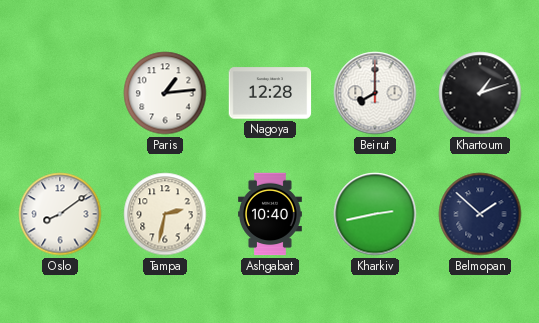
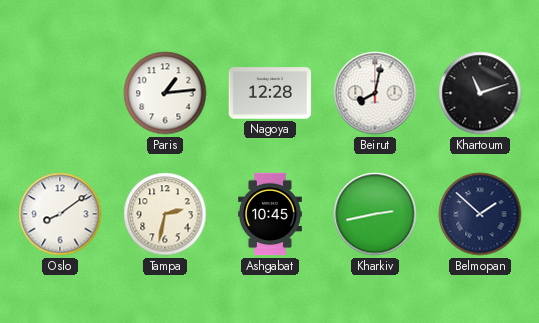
Beirut: 8:00 -> 8:02
Khartoum: 1:12 -> 11:12
Ashgabat: 10:40 -> 10:45
